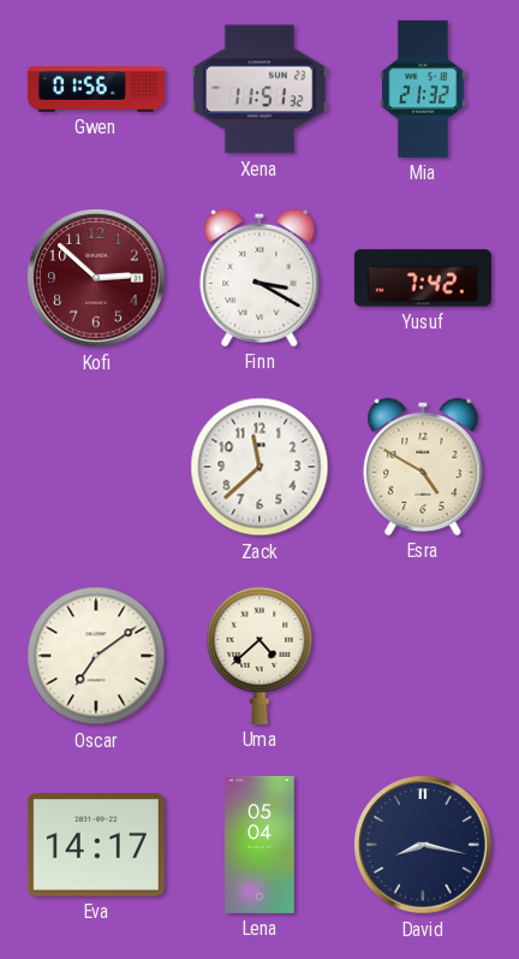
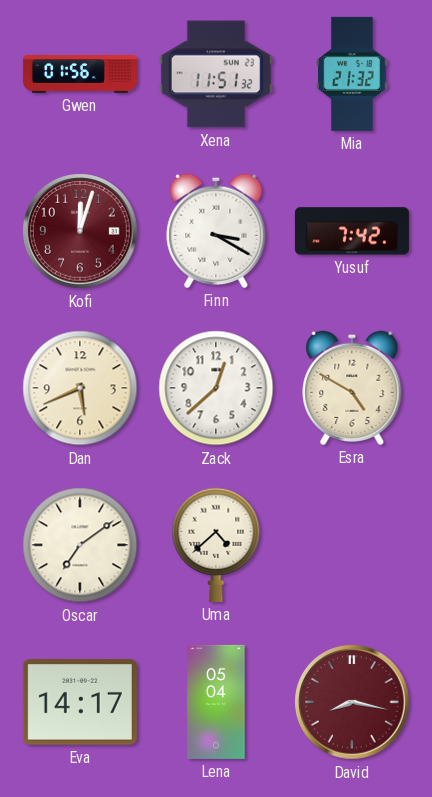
Kofi: 2:52 -> 12:03
Dan: none -> 5:41
Zack: 11:38 -> 12:38
David dial: navy -> burgundy
